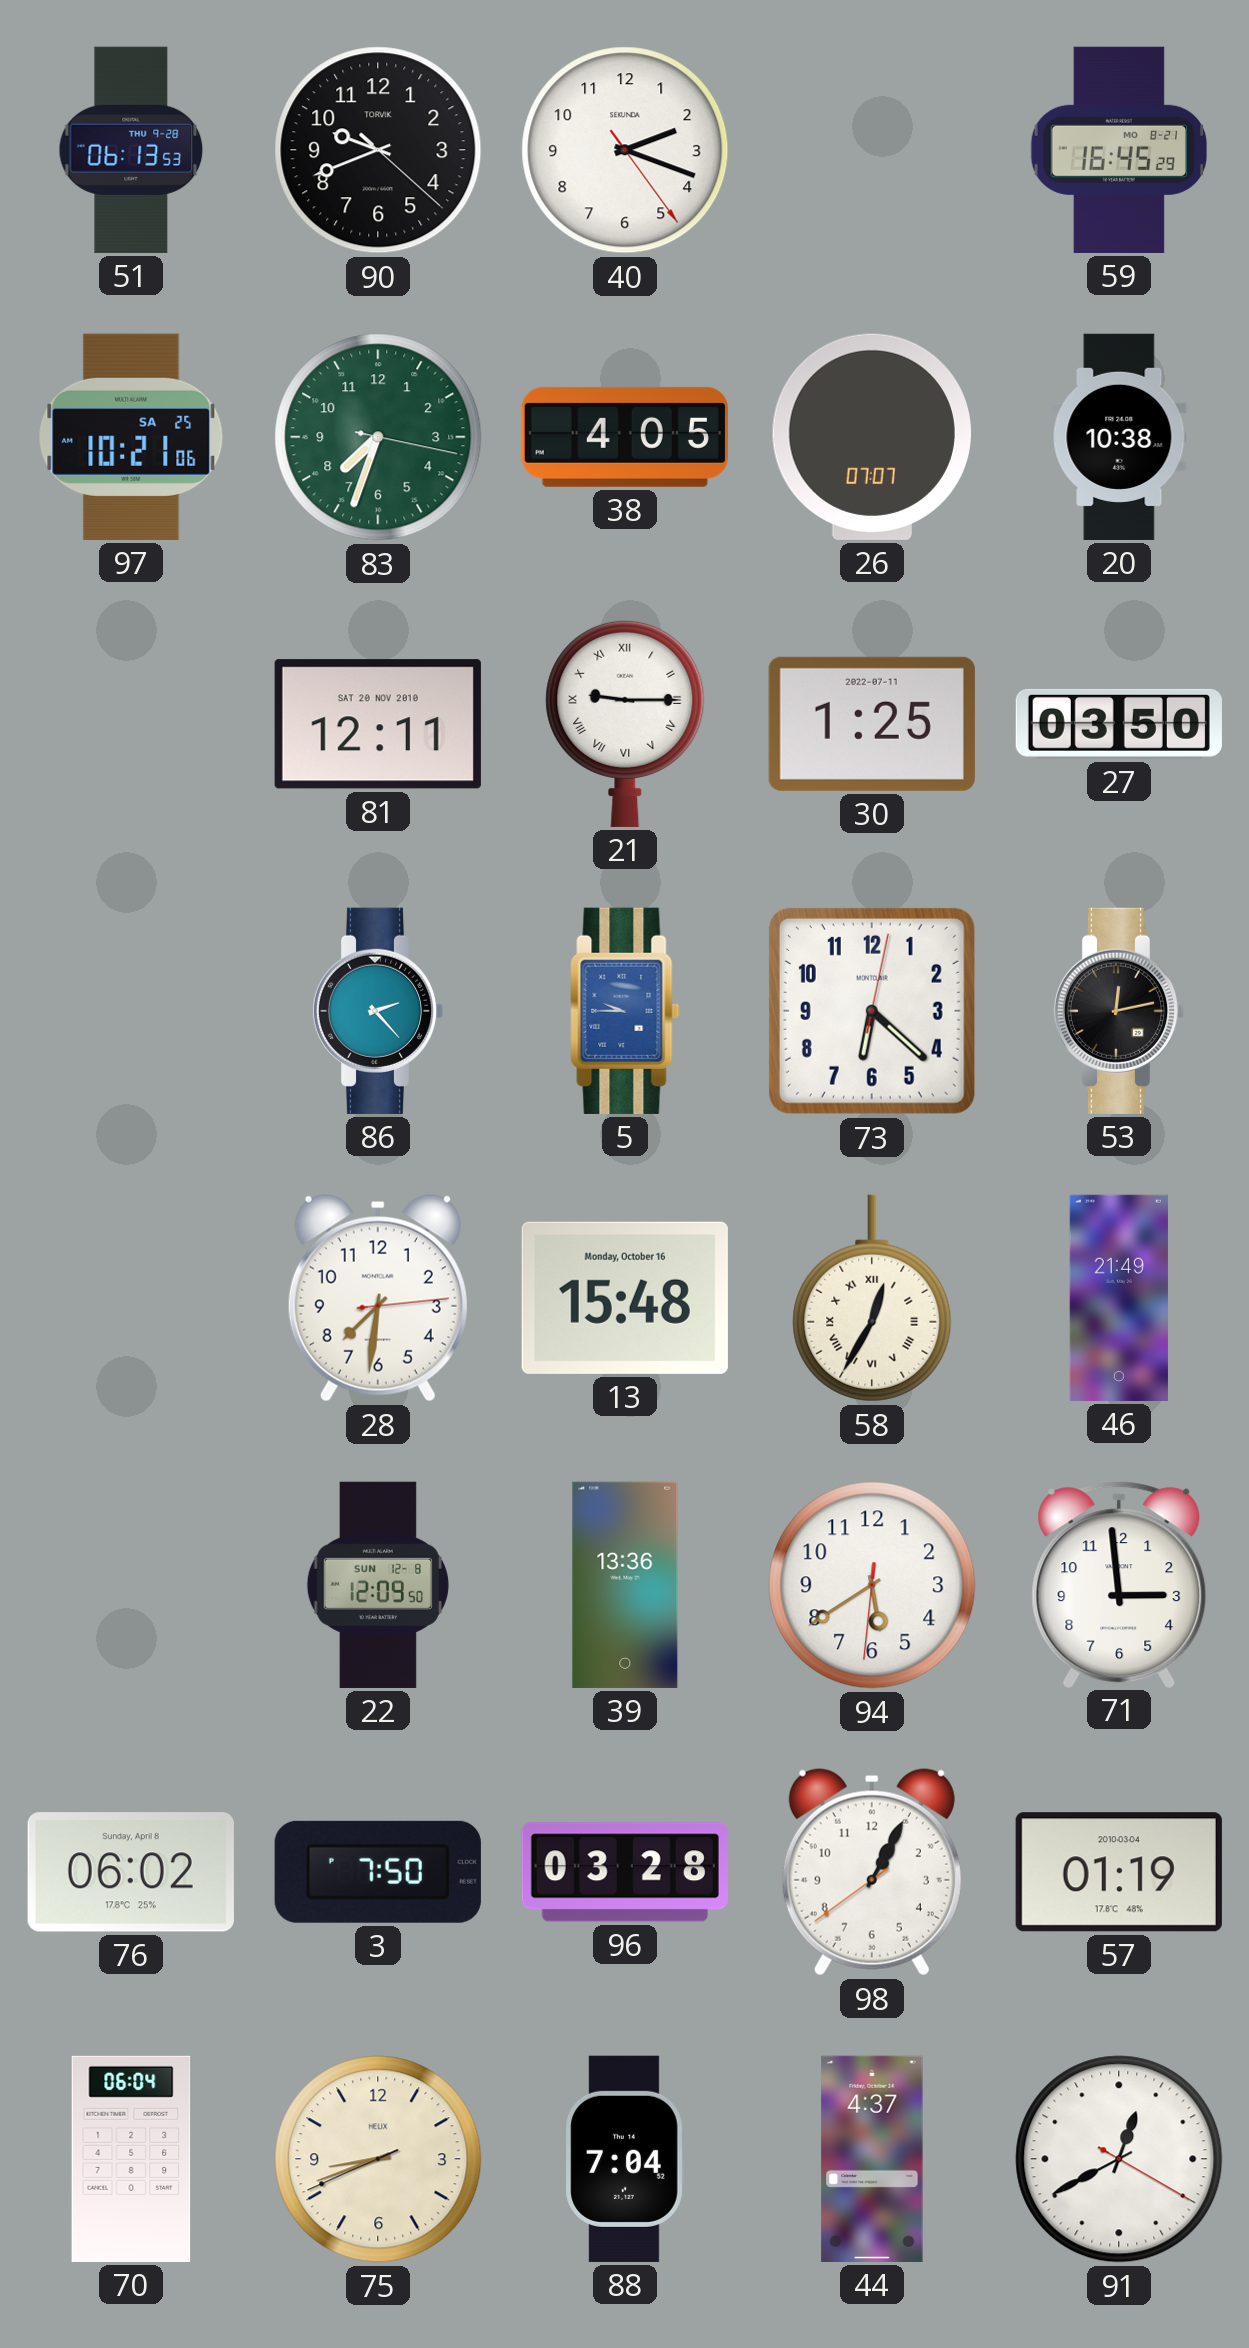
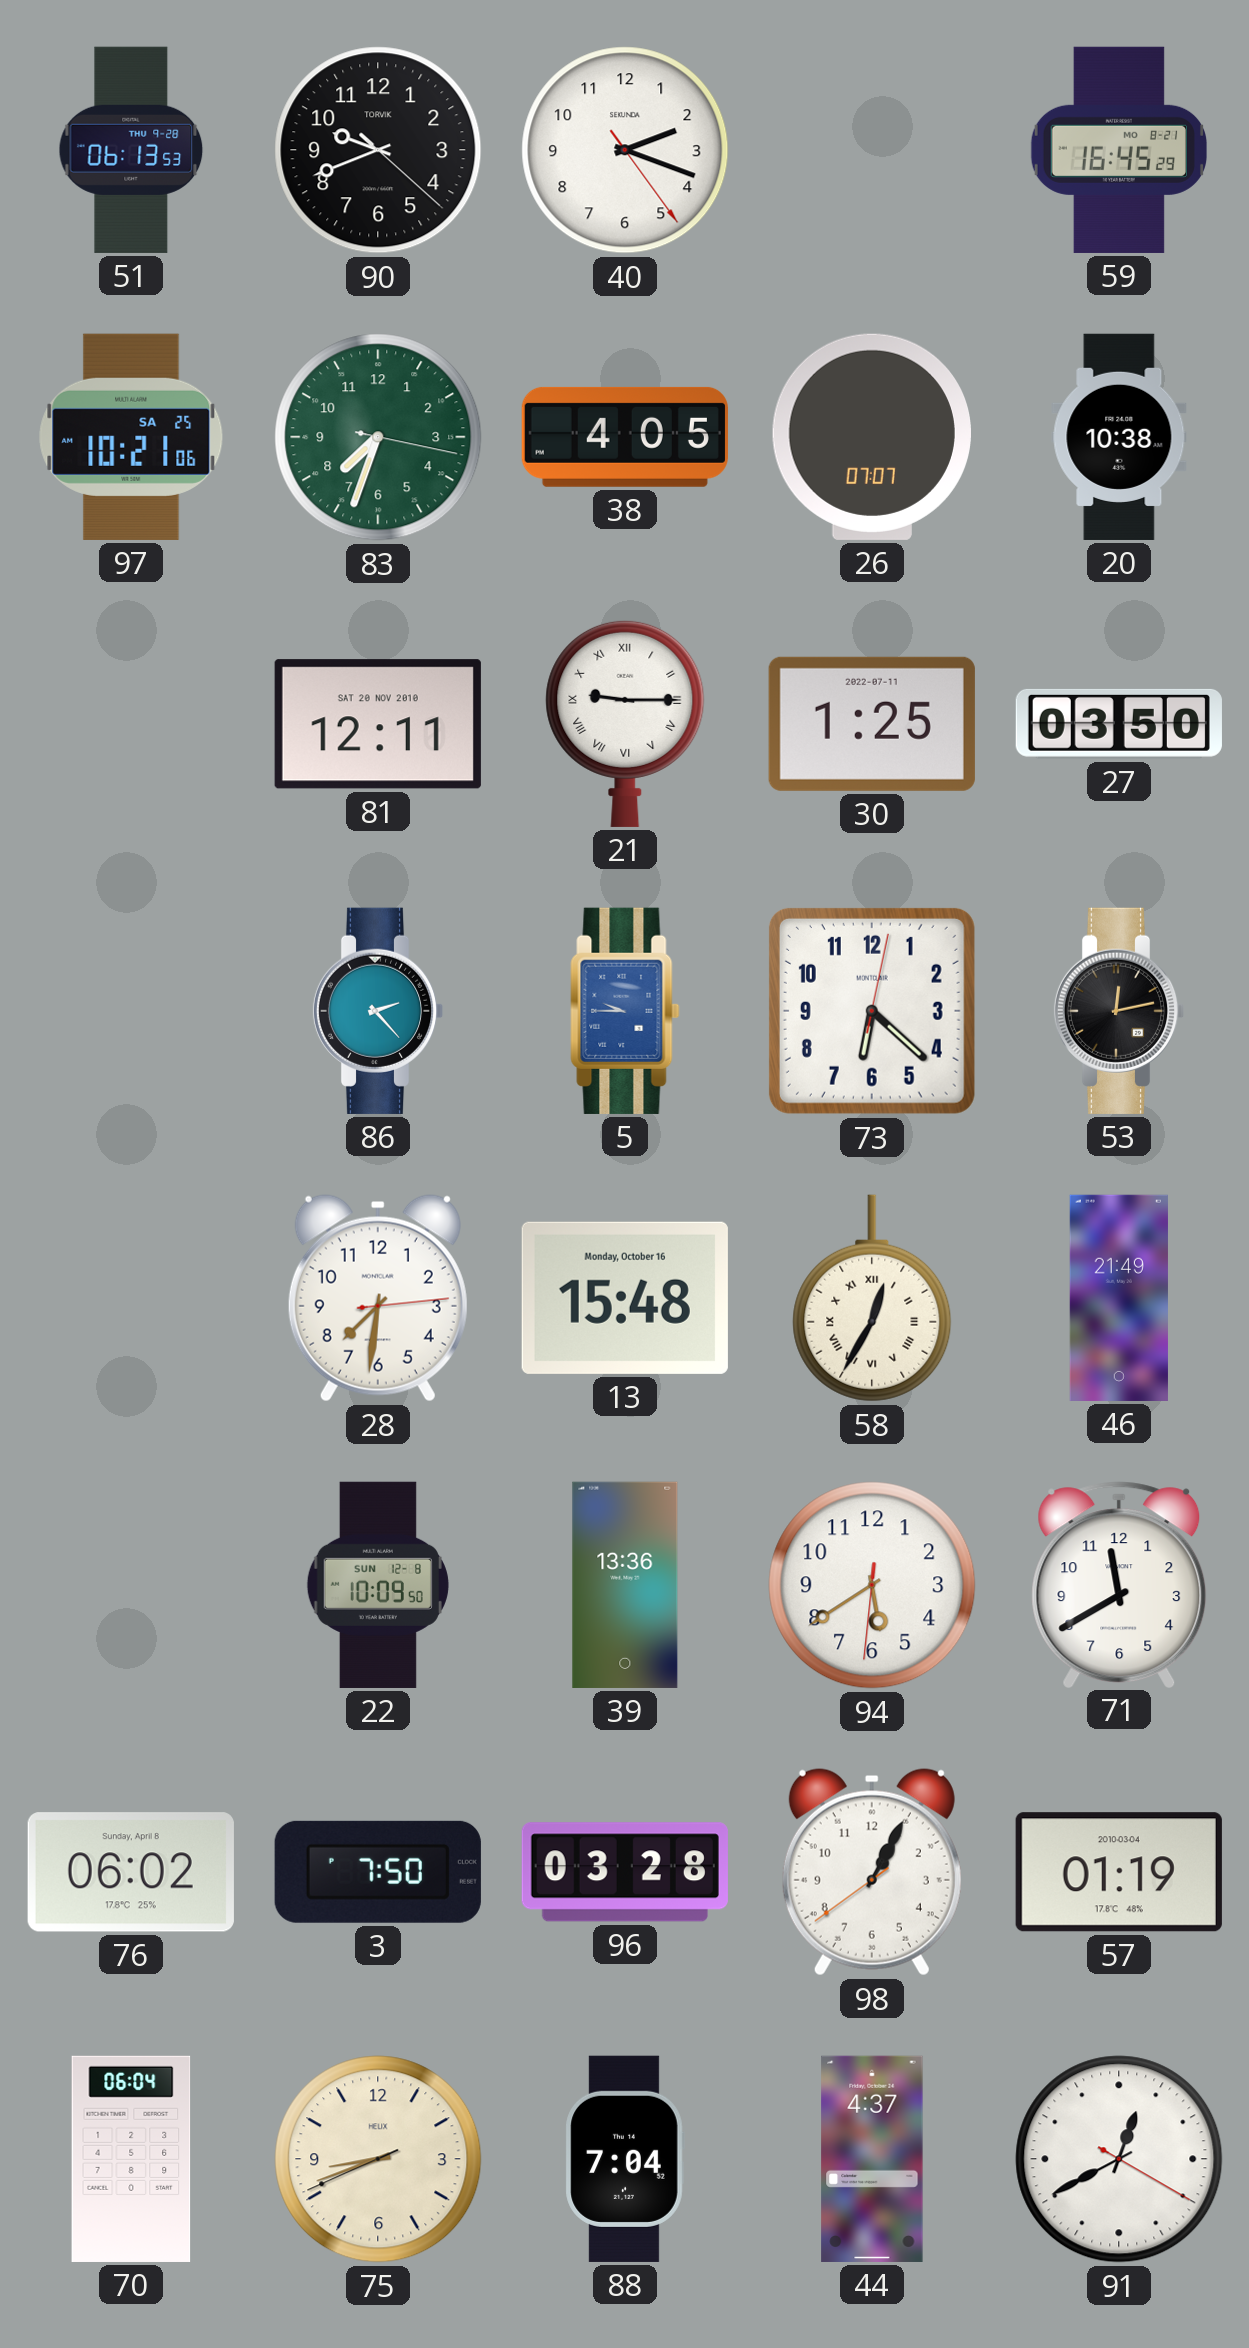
22: 12:09 -> 10:09
71: 2:59 -> 11:40
